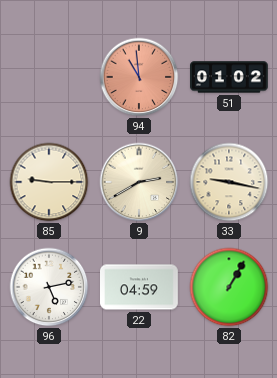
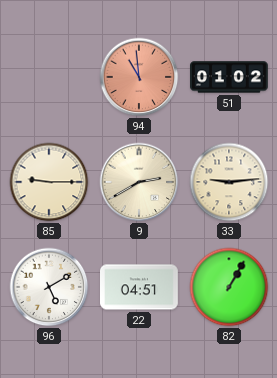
33: 9:17 -> 9:14
96: 5:13 -> 5:10
22: 04:59 -> 04:51
